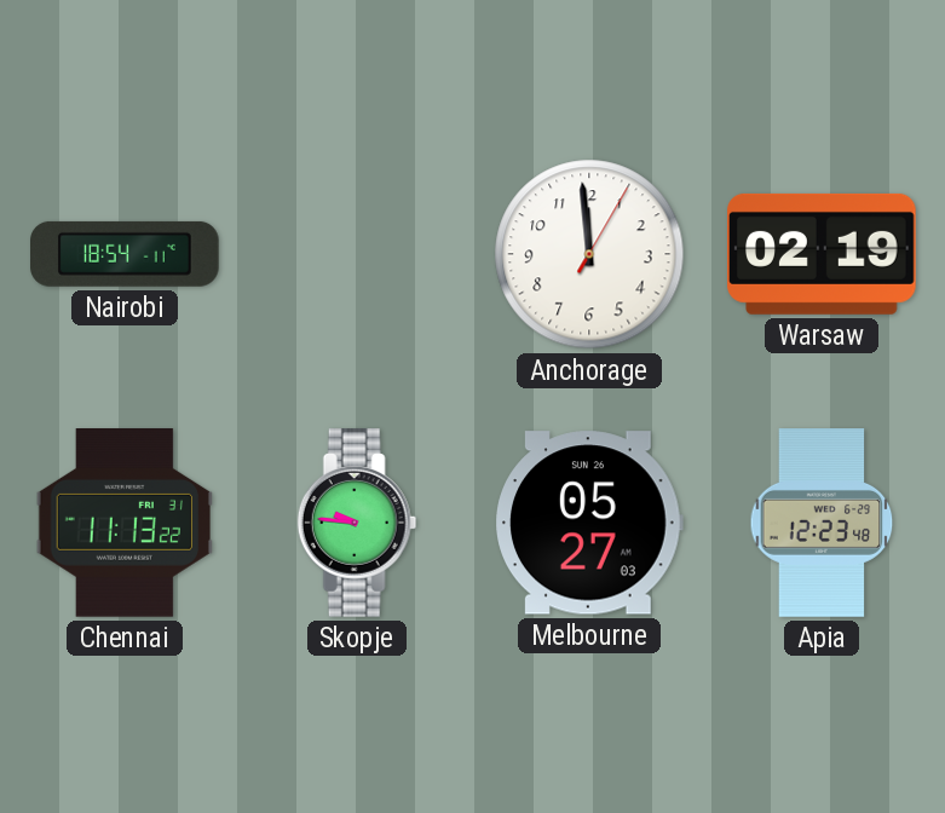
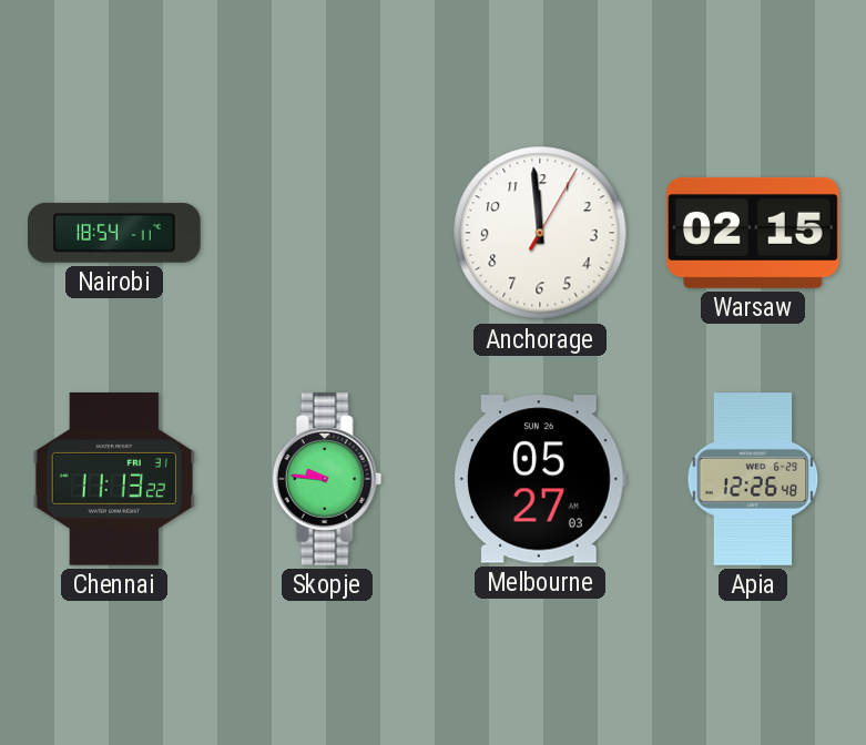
Warsaw: 02:19 -> 02:15
Apia: 12:23 -> 12:26
